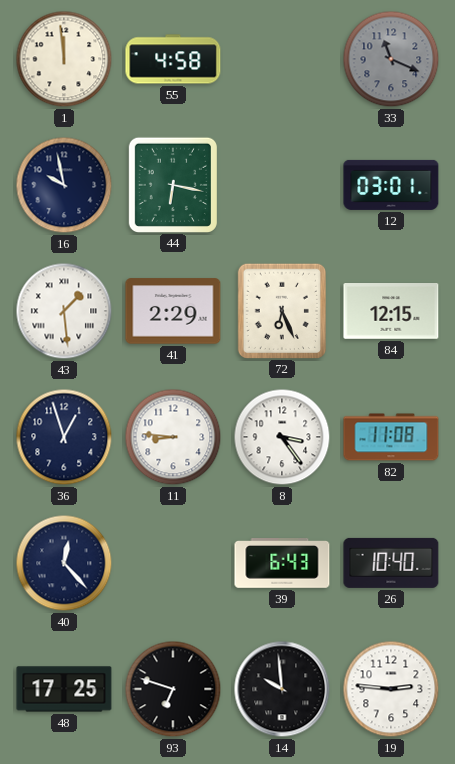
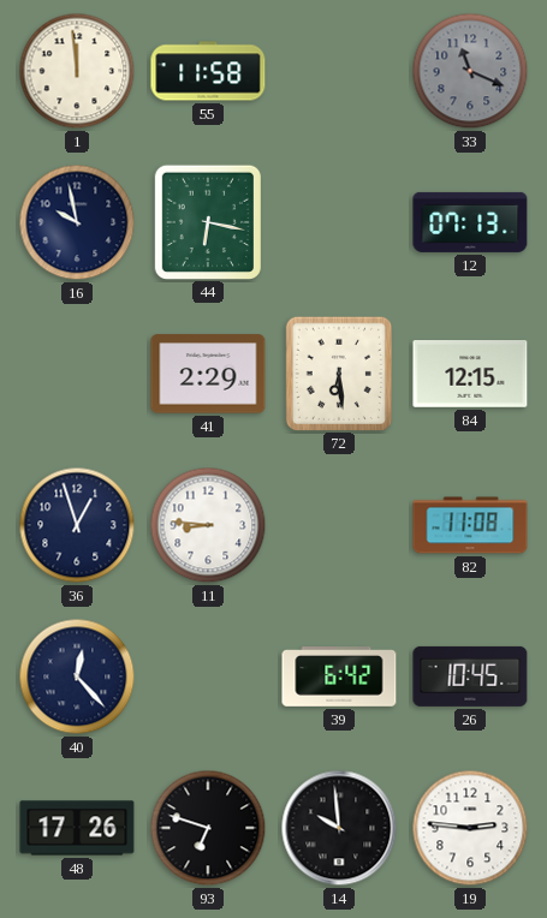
55: 4:58 -> 11:58
12: 03:01 -> 07:13
43: 1:29 -> none
72: 6:26 -> 6:29
8: 3:24 -> none
39: 6:43 -> 6:42
26: 10:40 -> 10:45
48: 17:25 -> 17:26
